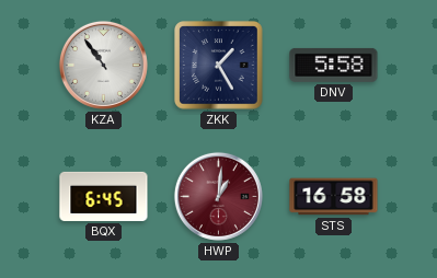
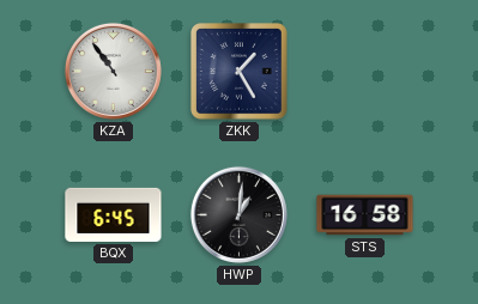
DNV: 5:58 -> none
HWP dial: burgundy -> black
